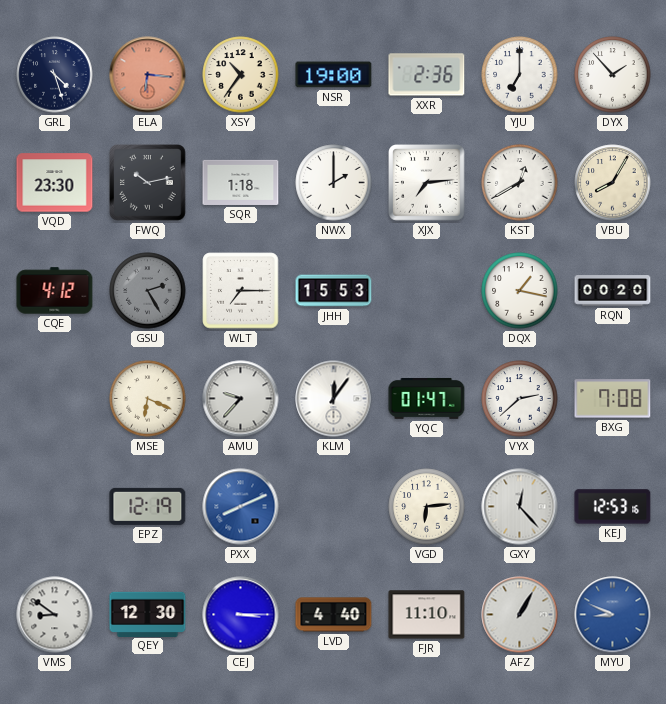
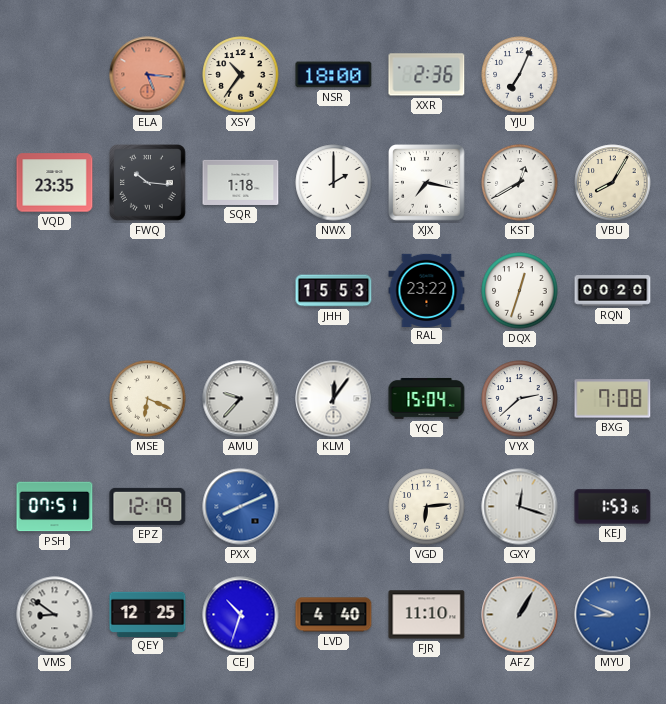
GRL: 4:27 -> none
ELA: 6:16 -> 5:16
NSR: 19:00 -> 18:00
YJU: 7:00 -> 7:04
DYX: 1:53 -> none
VQD: 23:30 -> 23:35
FWQ: 10:13 -> 10:16
XJX: 7:14 -> 7:17
CQE: 4:12 -> none
GSU: 2:25 -> none
WLT: 7:15 -> none
RAL: none -> 23:22
DQX: 1:17 -> 12:33
YQC: 01:47 -> 15:04
PSH: none -> 07:51
GXY: 12:23 -> 12:18
KEJ: 12:53 -> 1:53
QEY: 12:30 -> 12:25
CEJ: 3:15 -> 10:33
